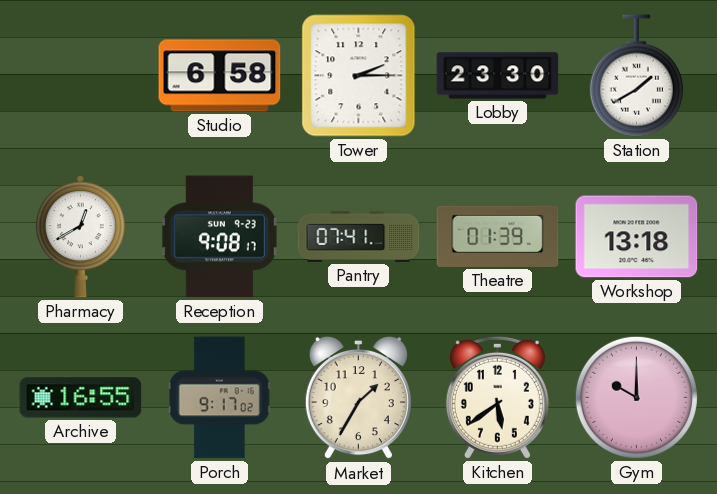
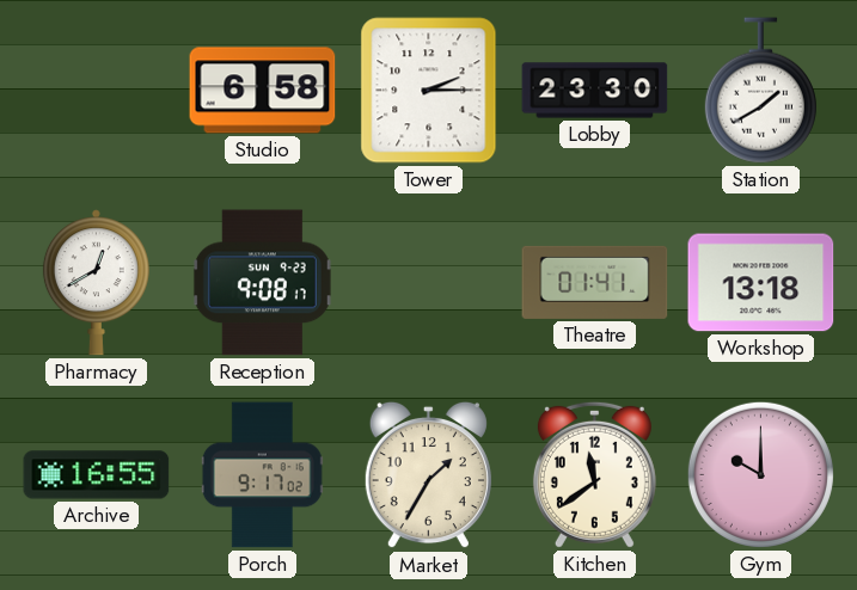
Pantry: 07:41 -> none
Theatre: 01:39 -> 01:41
Kitchen: 5:39 -> 11:39
